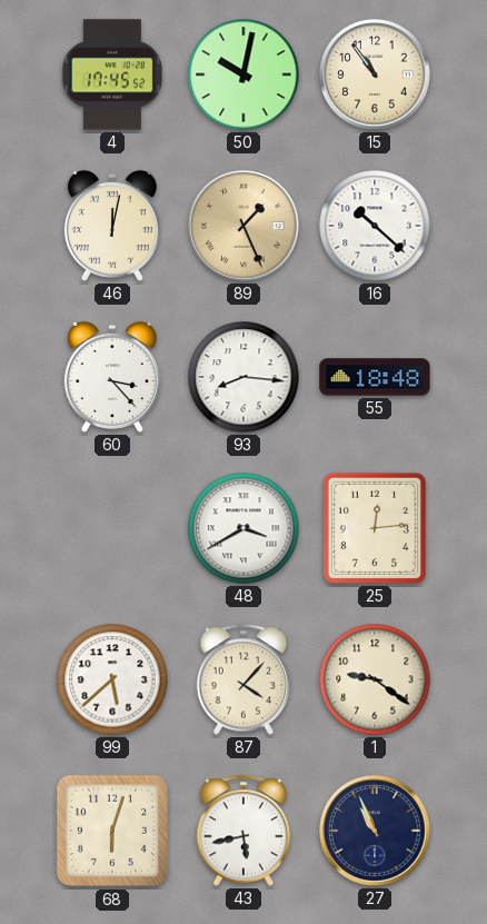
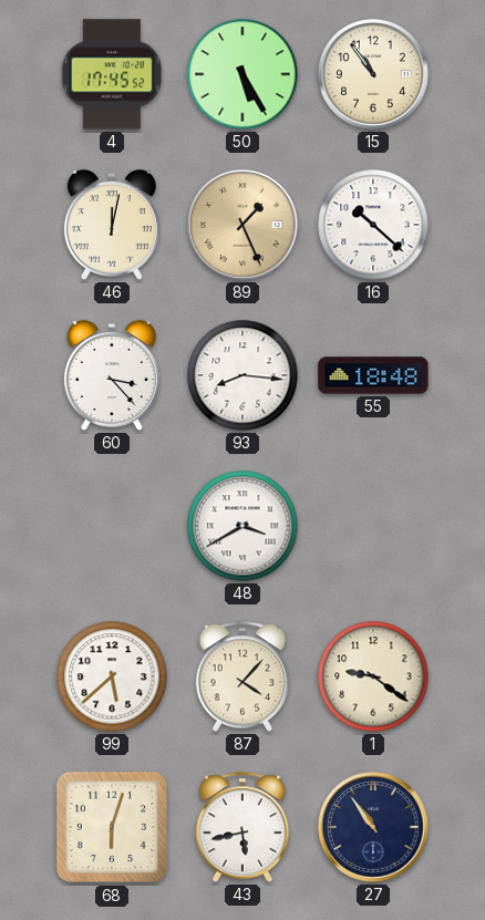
50: 10:02 -> 5:25
25: 12:14 -> none
27: 10:56 -> 10:54
